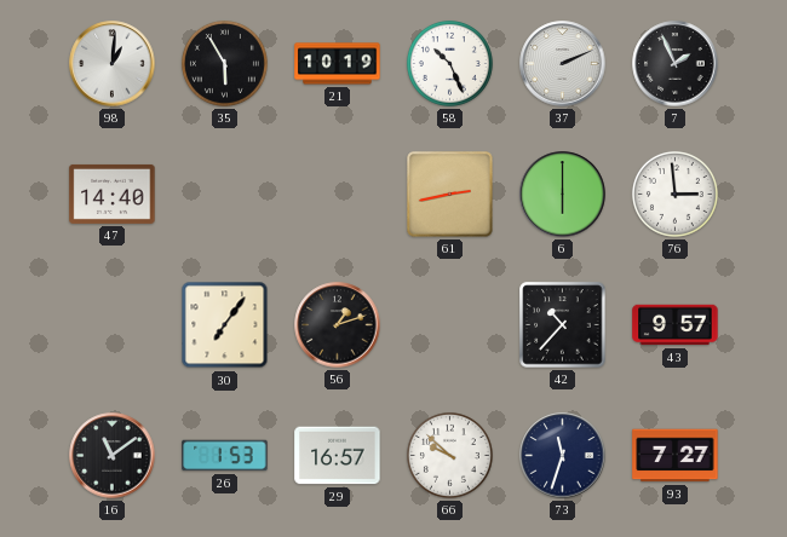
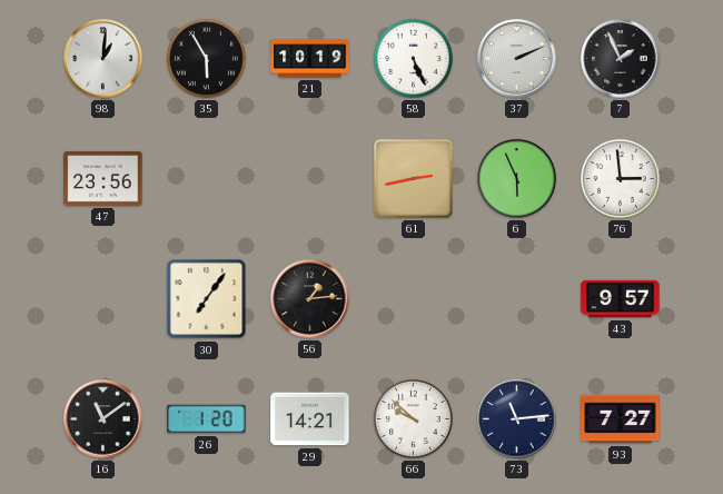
58: 10:26 -> 5:26
47: 14:40 -> 23:56
6: 6:00 -> 5:56
56: 1:12 -> 1:14
42: 10:37 -> none
26: 1:53 -> 1:20
29: 16:57 -> 14:21
73: 11:33 -> 11:14
